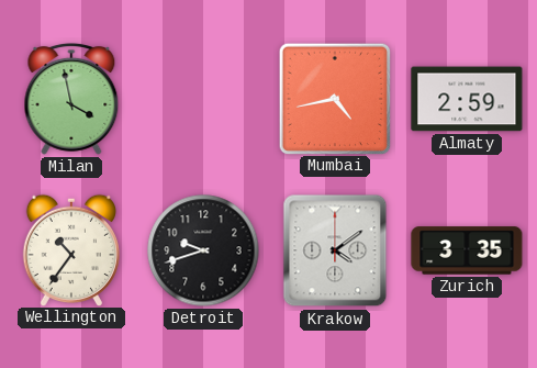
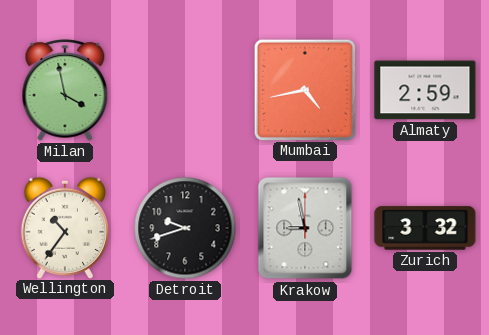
Krakow: 4:09 -> 8:58
Zurich: 3:35 -> 3:32
